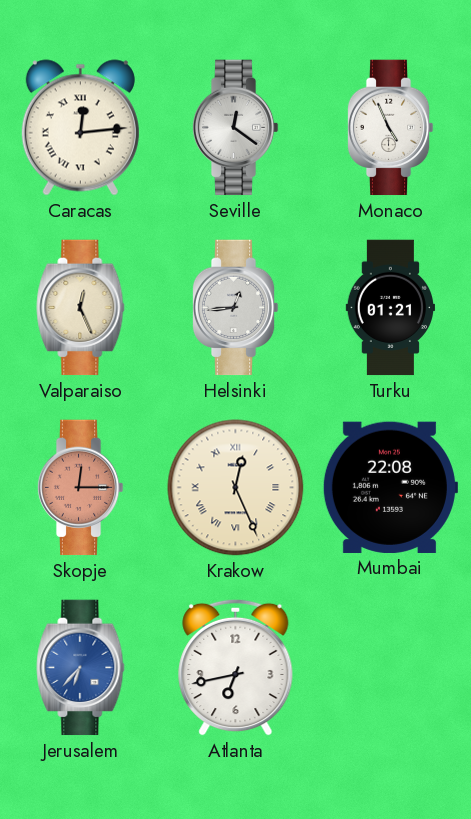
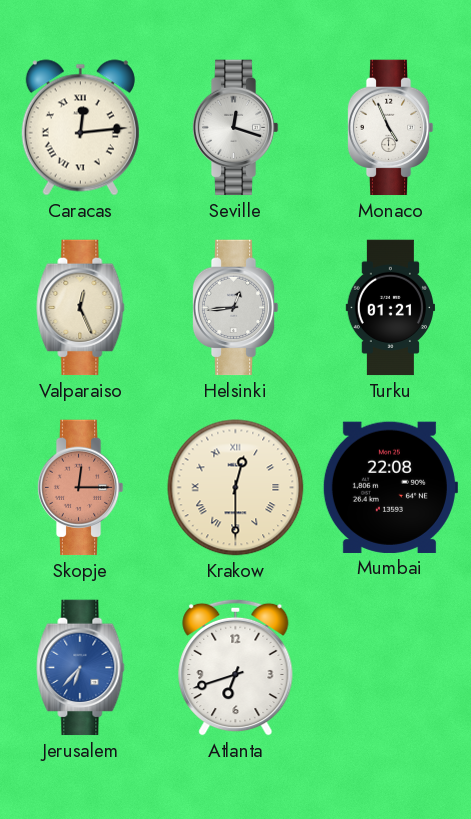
Seville: 12:21 -> 12:18
Krakow: 12:26 -> 12:30
Atlanta: 6:43 -> 6:42
